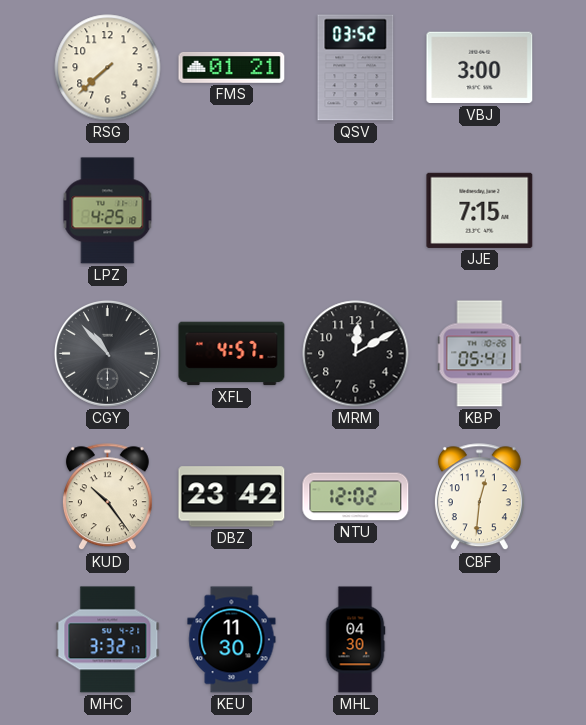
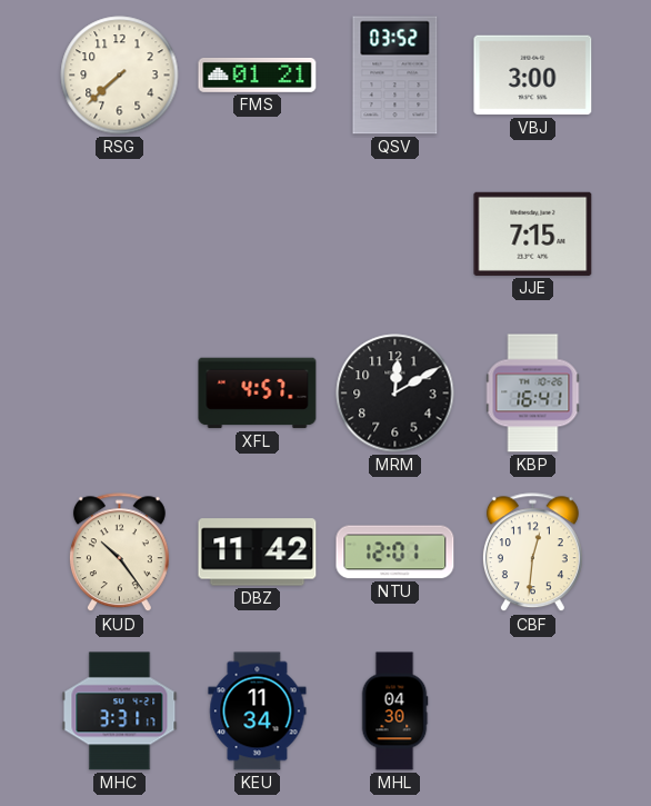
LPZ: 4:25 -> none
CGY: 10:53 -> none
KBP: 05:41 -> 16:41
DBZ: 23:42 -> 11:42
NTU: 12:02 -> 12:01
MHC: 3:32 -> 3:31
KEU: 11:30 -> 11:34
